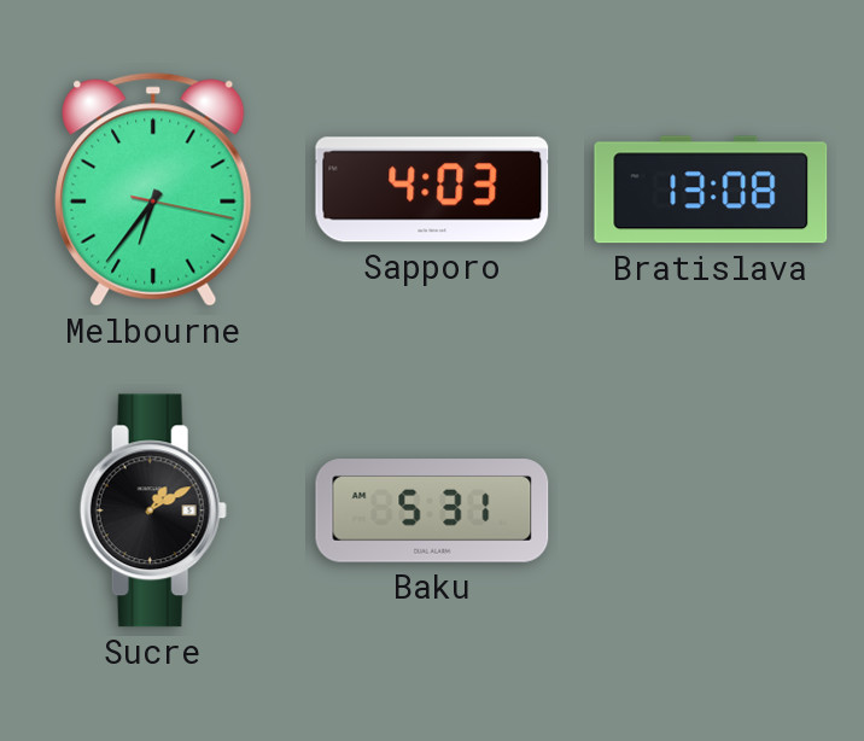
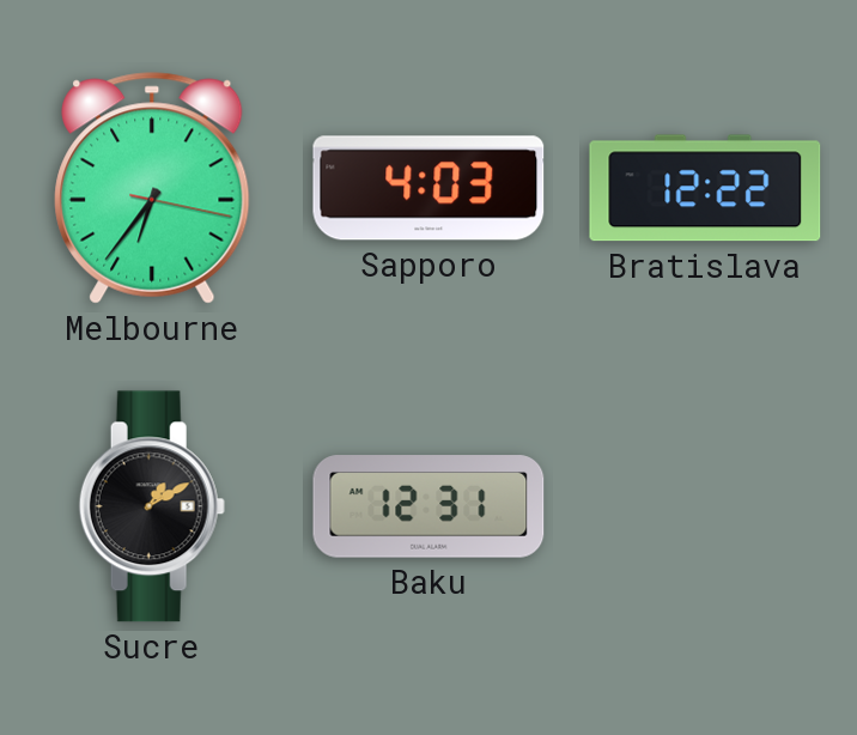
Bratislava: 13:08 -> 12:22
Baku: 5:31 -> 12:31
